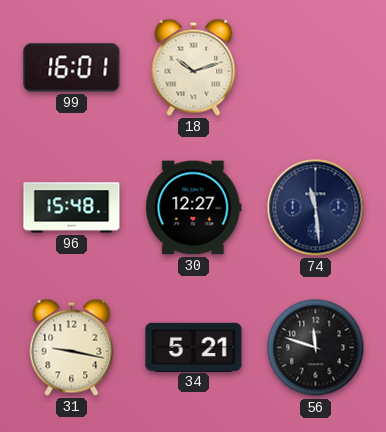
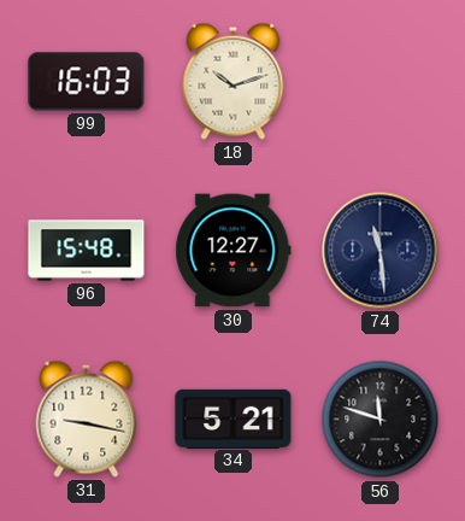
99: 16:01 -> 16:03
